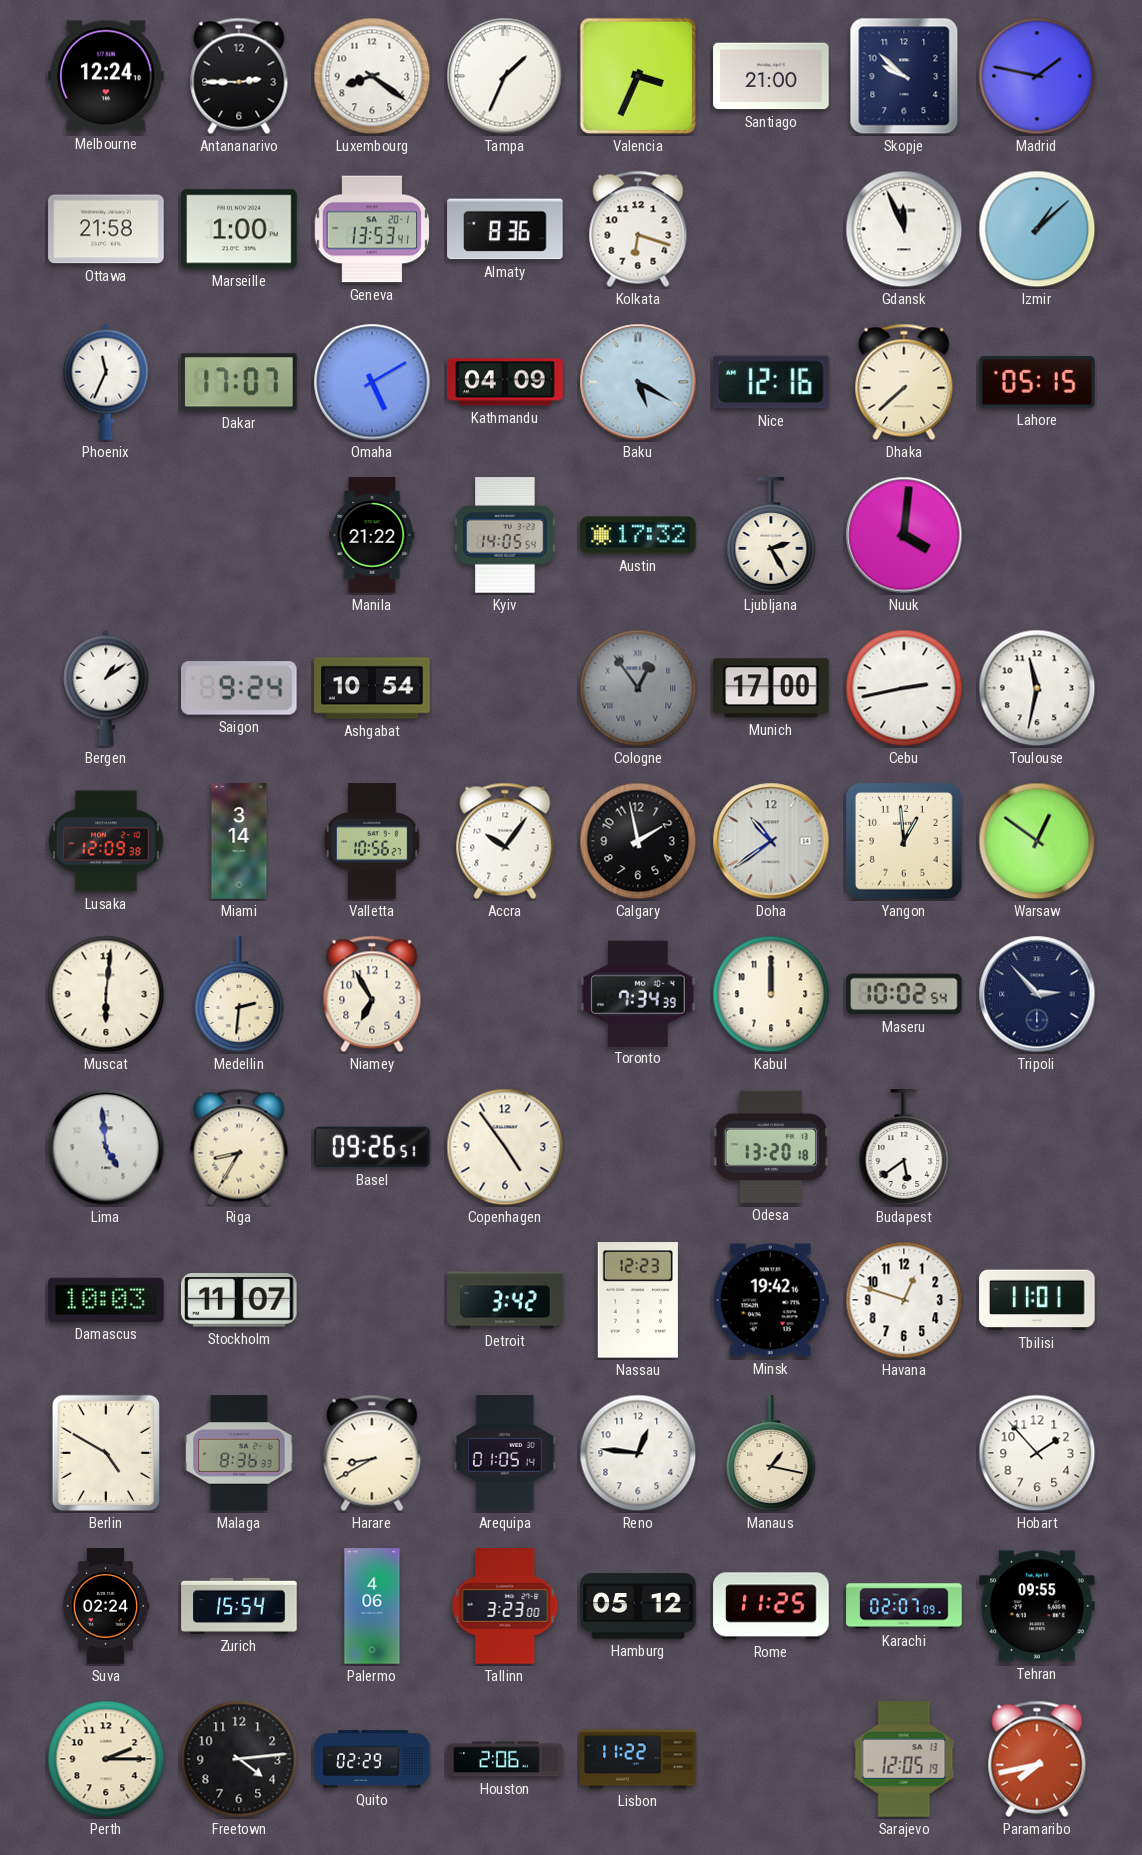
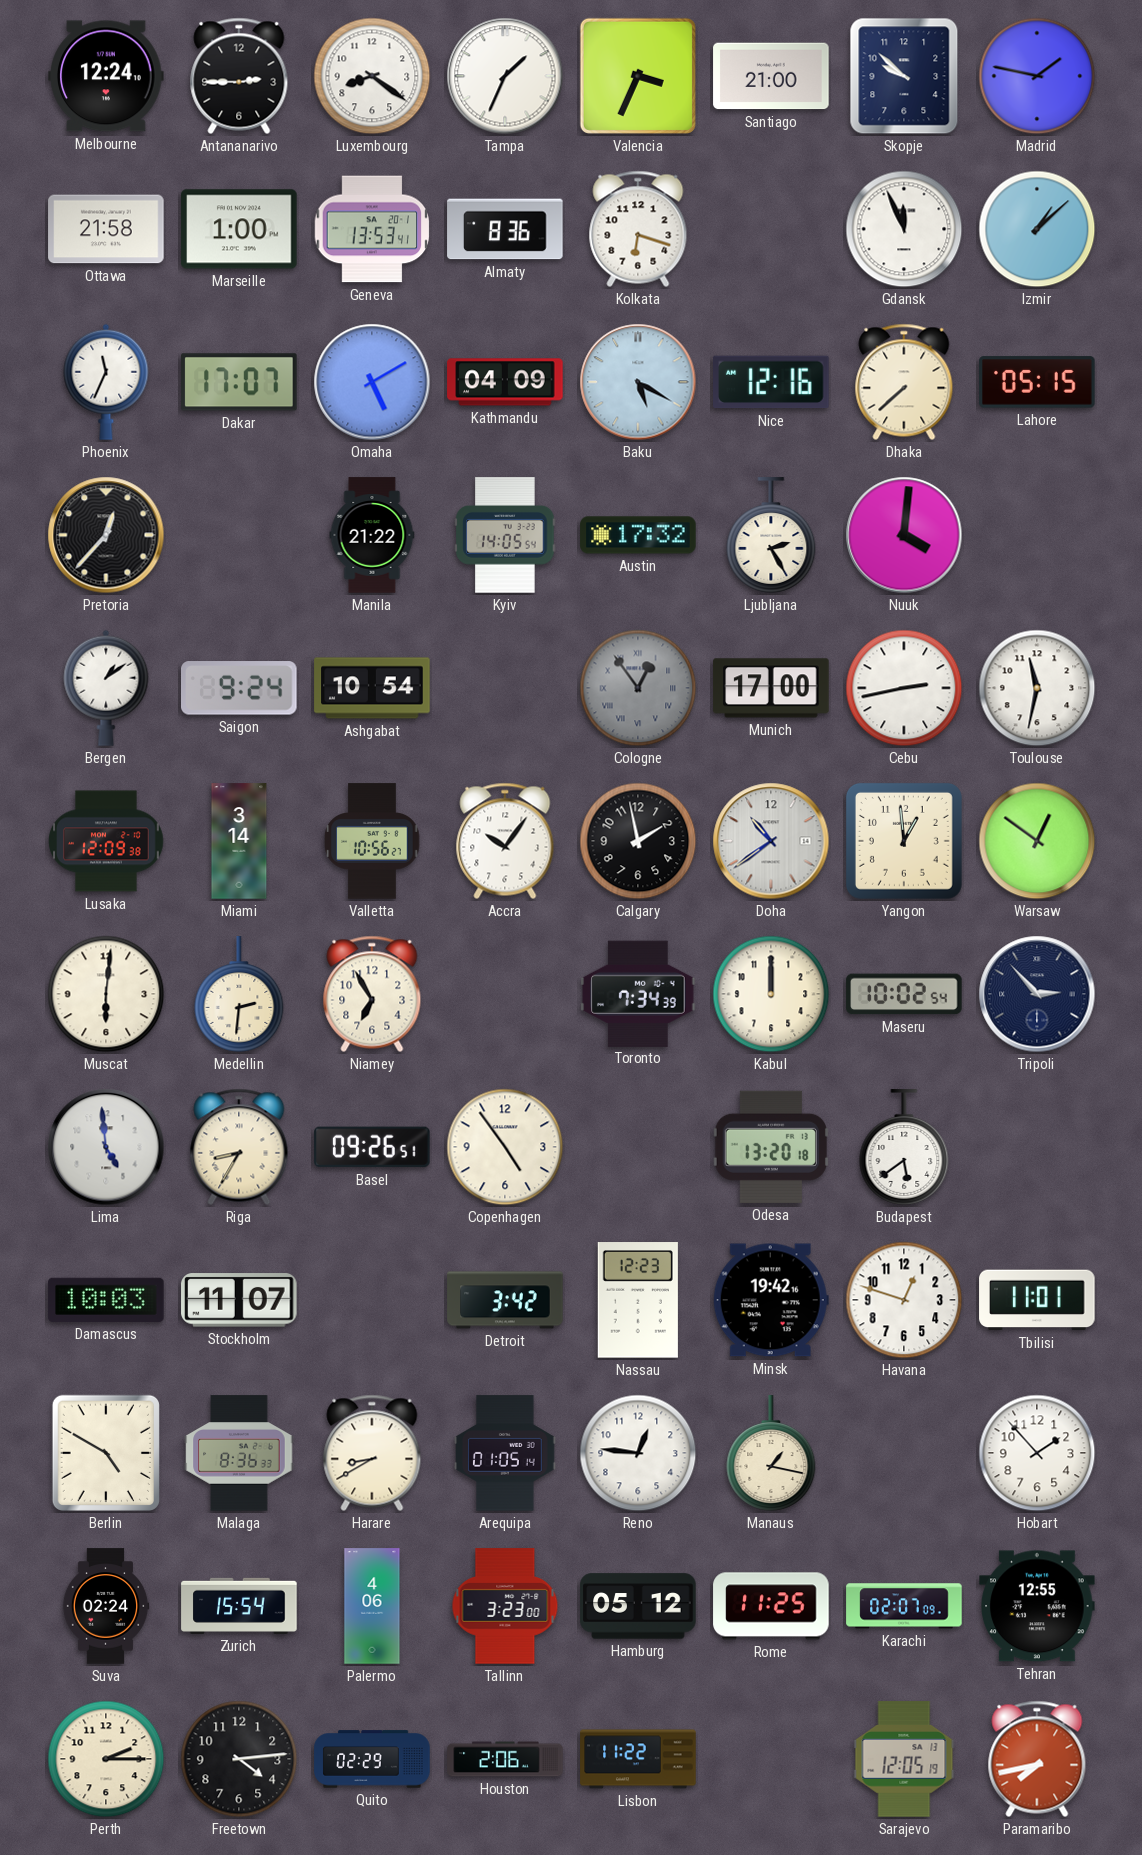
Pretoria: none -> 12:37
Tehran: 09:55 -> 12:55
